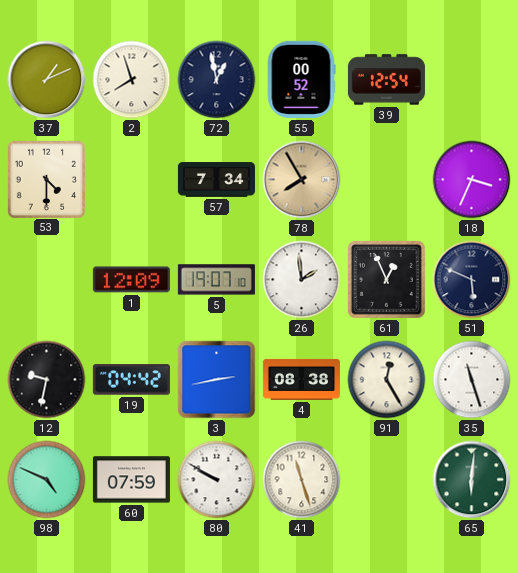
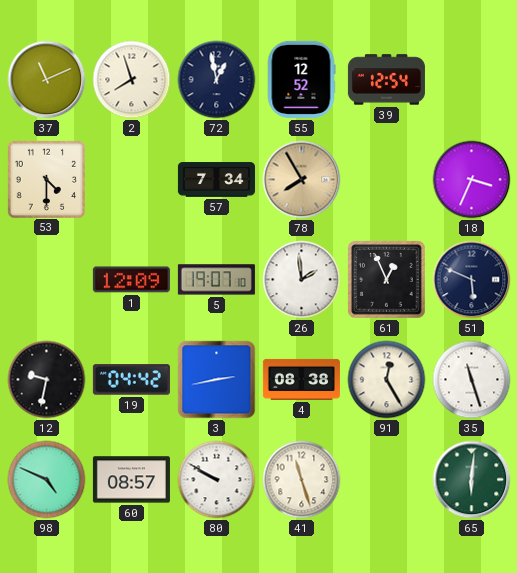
37: 1:11 -> 11:11
55: 00:52 -> 12:52
60: 07:59 -> 08:57
